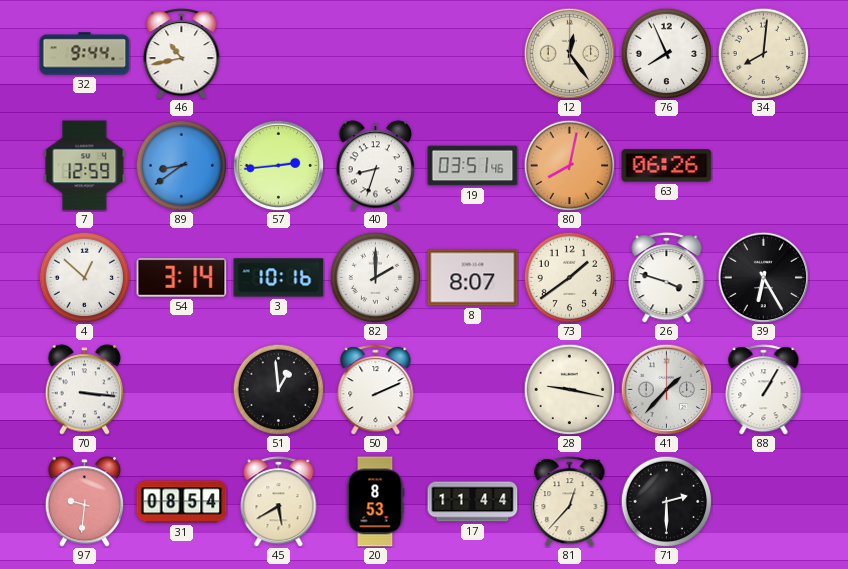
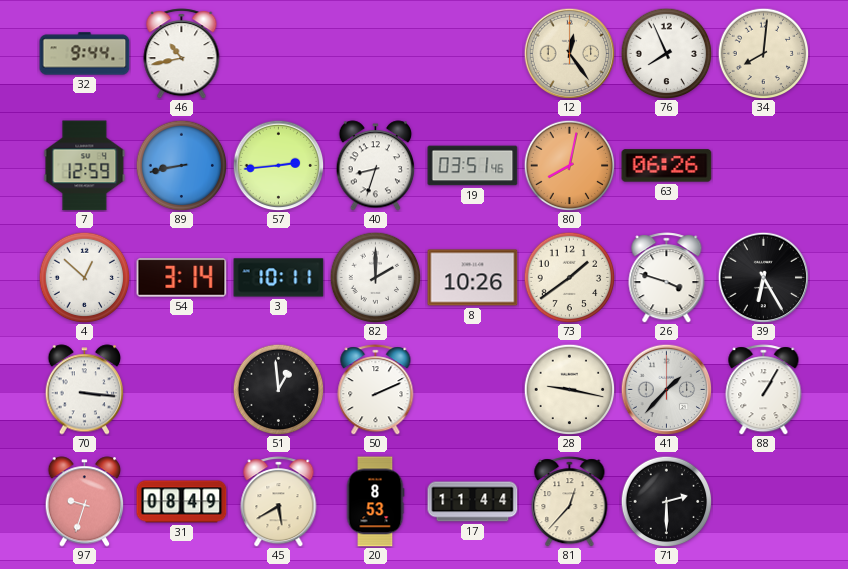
89: 8:39 -> 8:43
3: 10:16 -> 10:11
8: 8:07 -> 10:26
97: 9:31 -> 9:33
31: 08:54 -> 08:49
